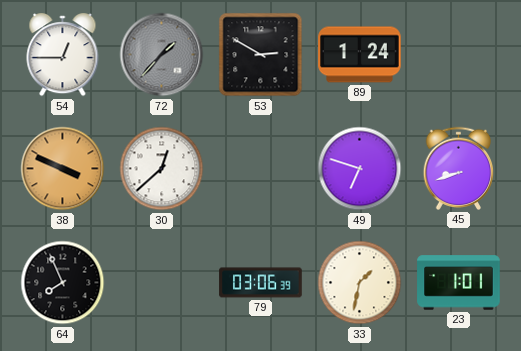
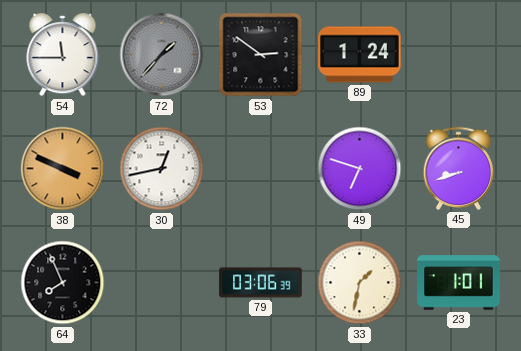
54: 12:45 -> 11:45
53: 2:50 -> 2:51
30: 12:38 -> 12:43
